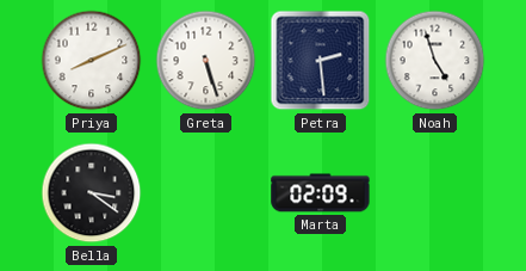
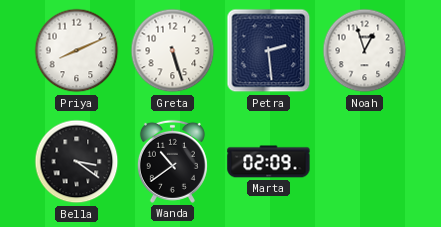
Noah: 4:57 -> 12:57
Wanda: none -> 10:39
